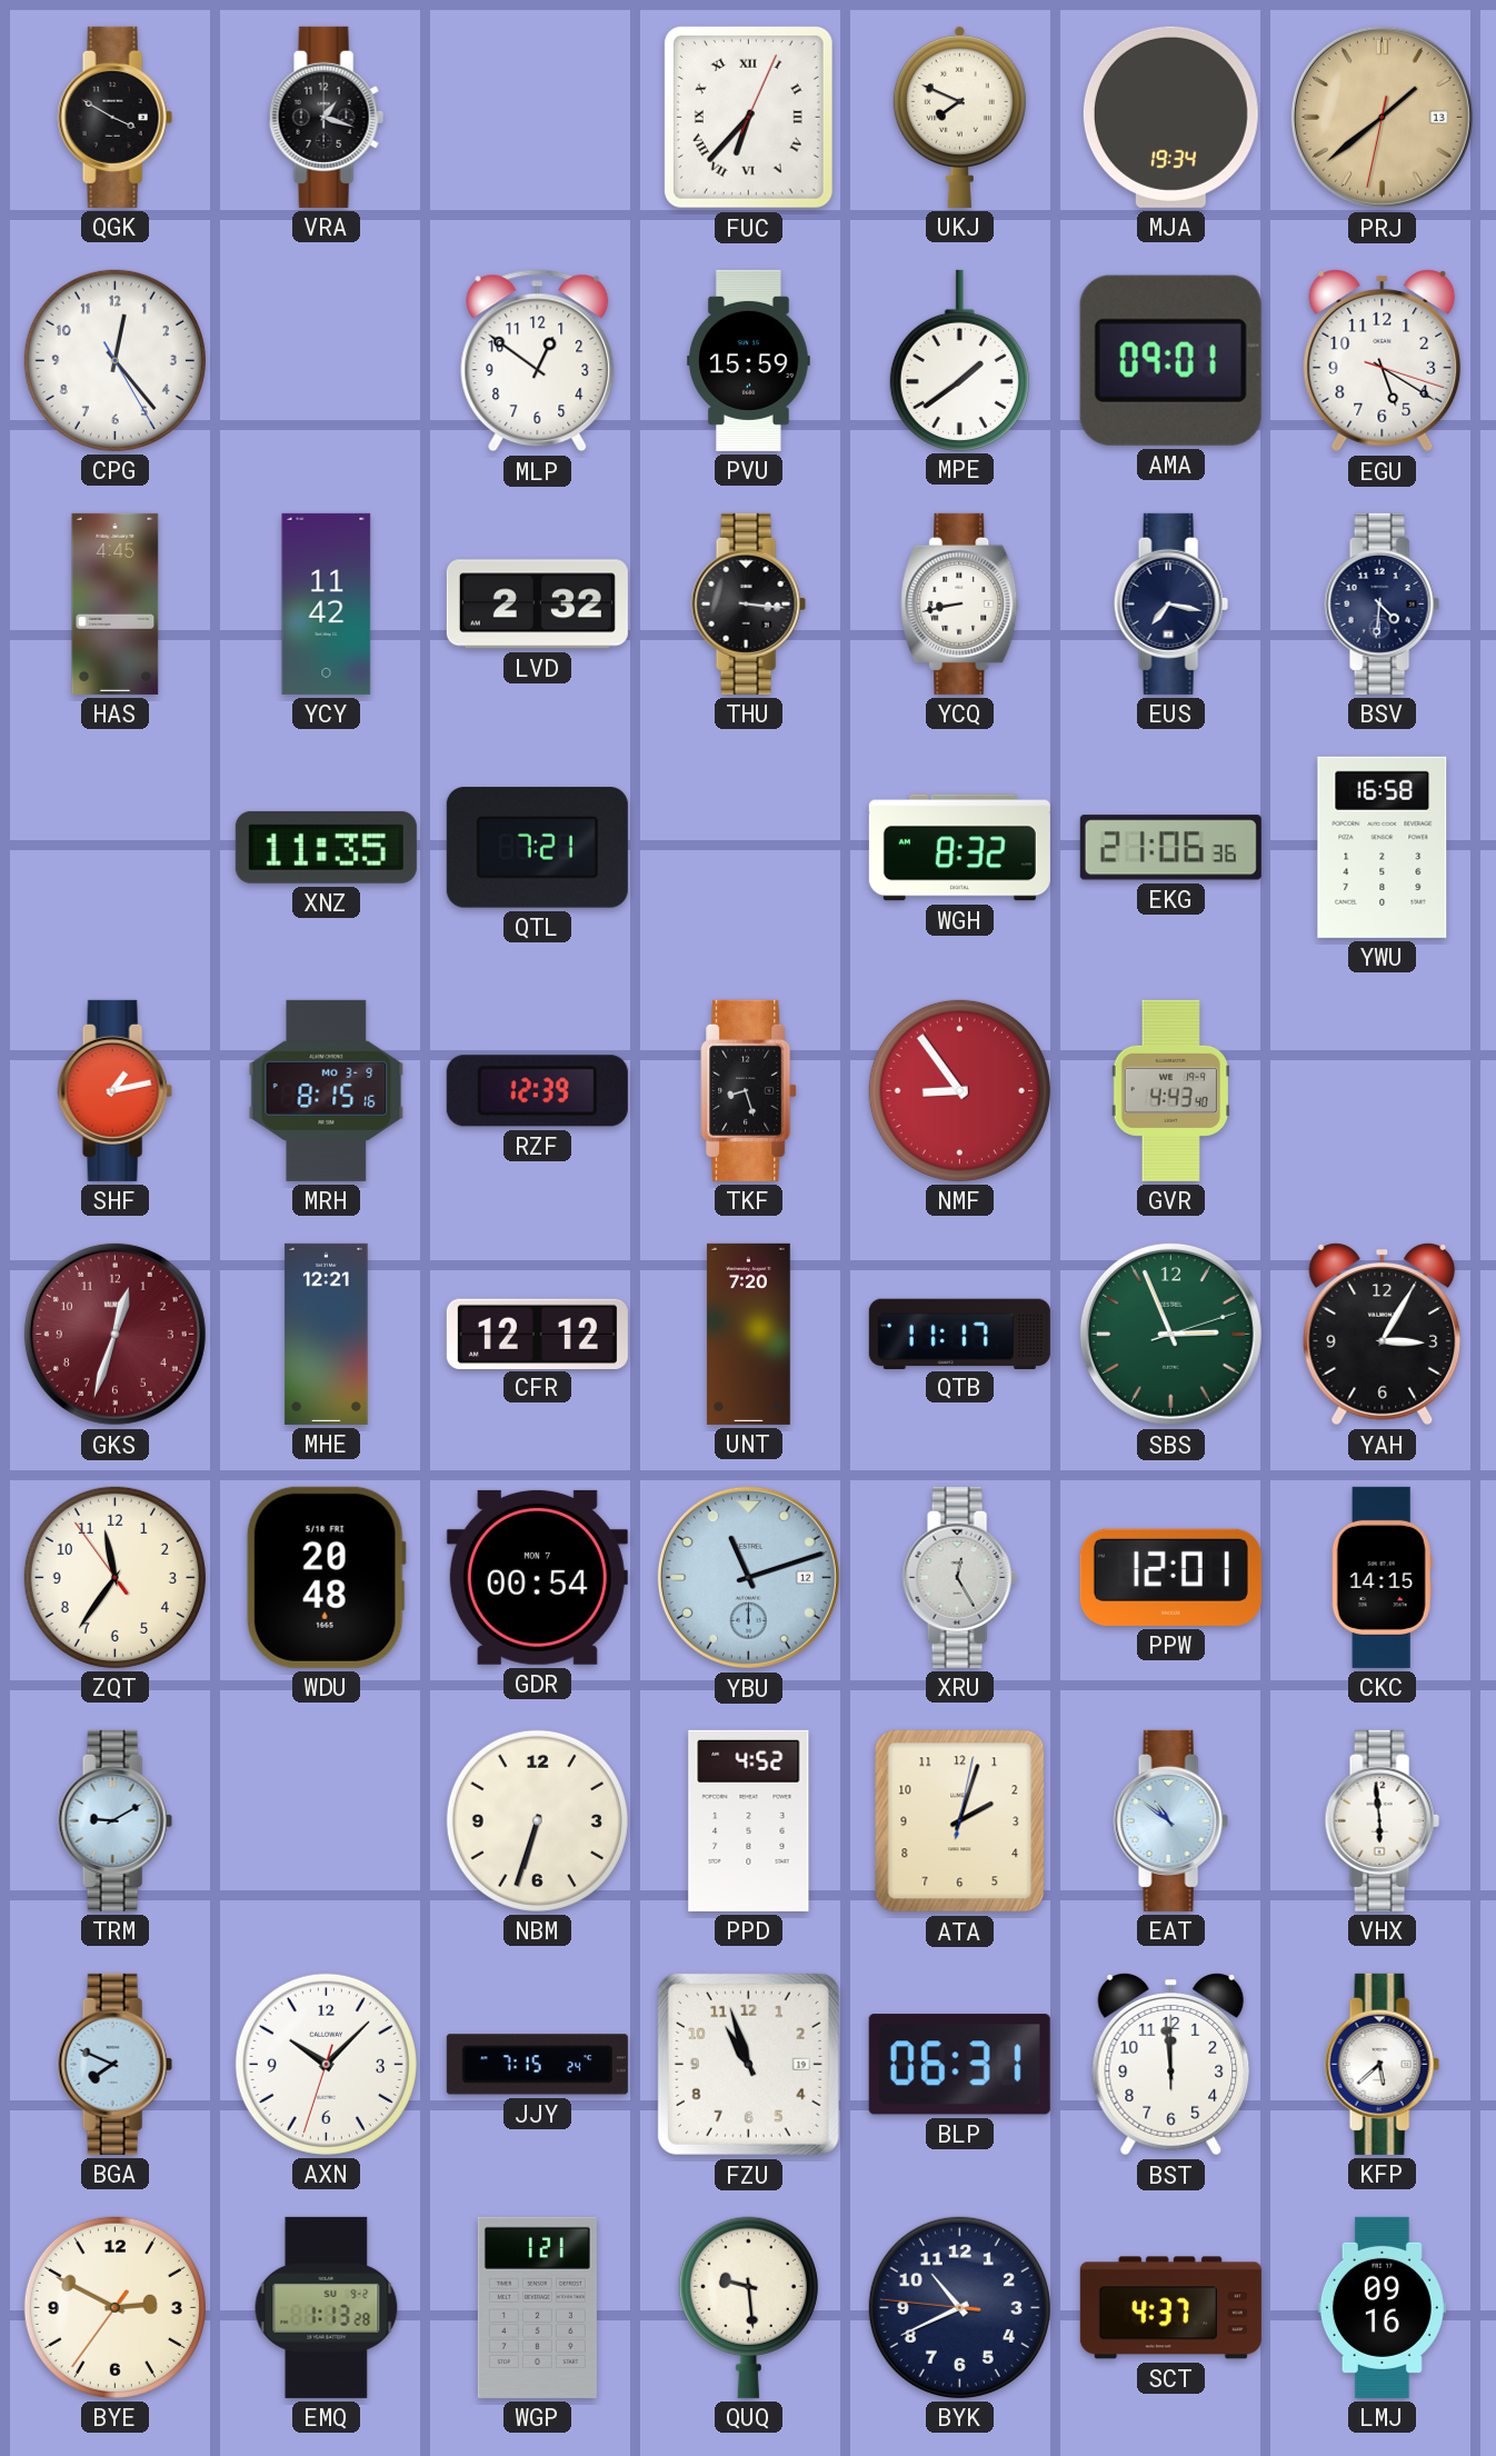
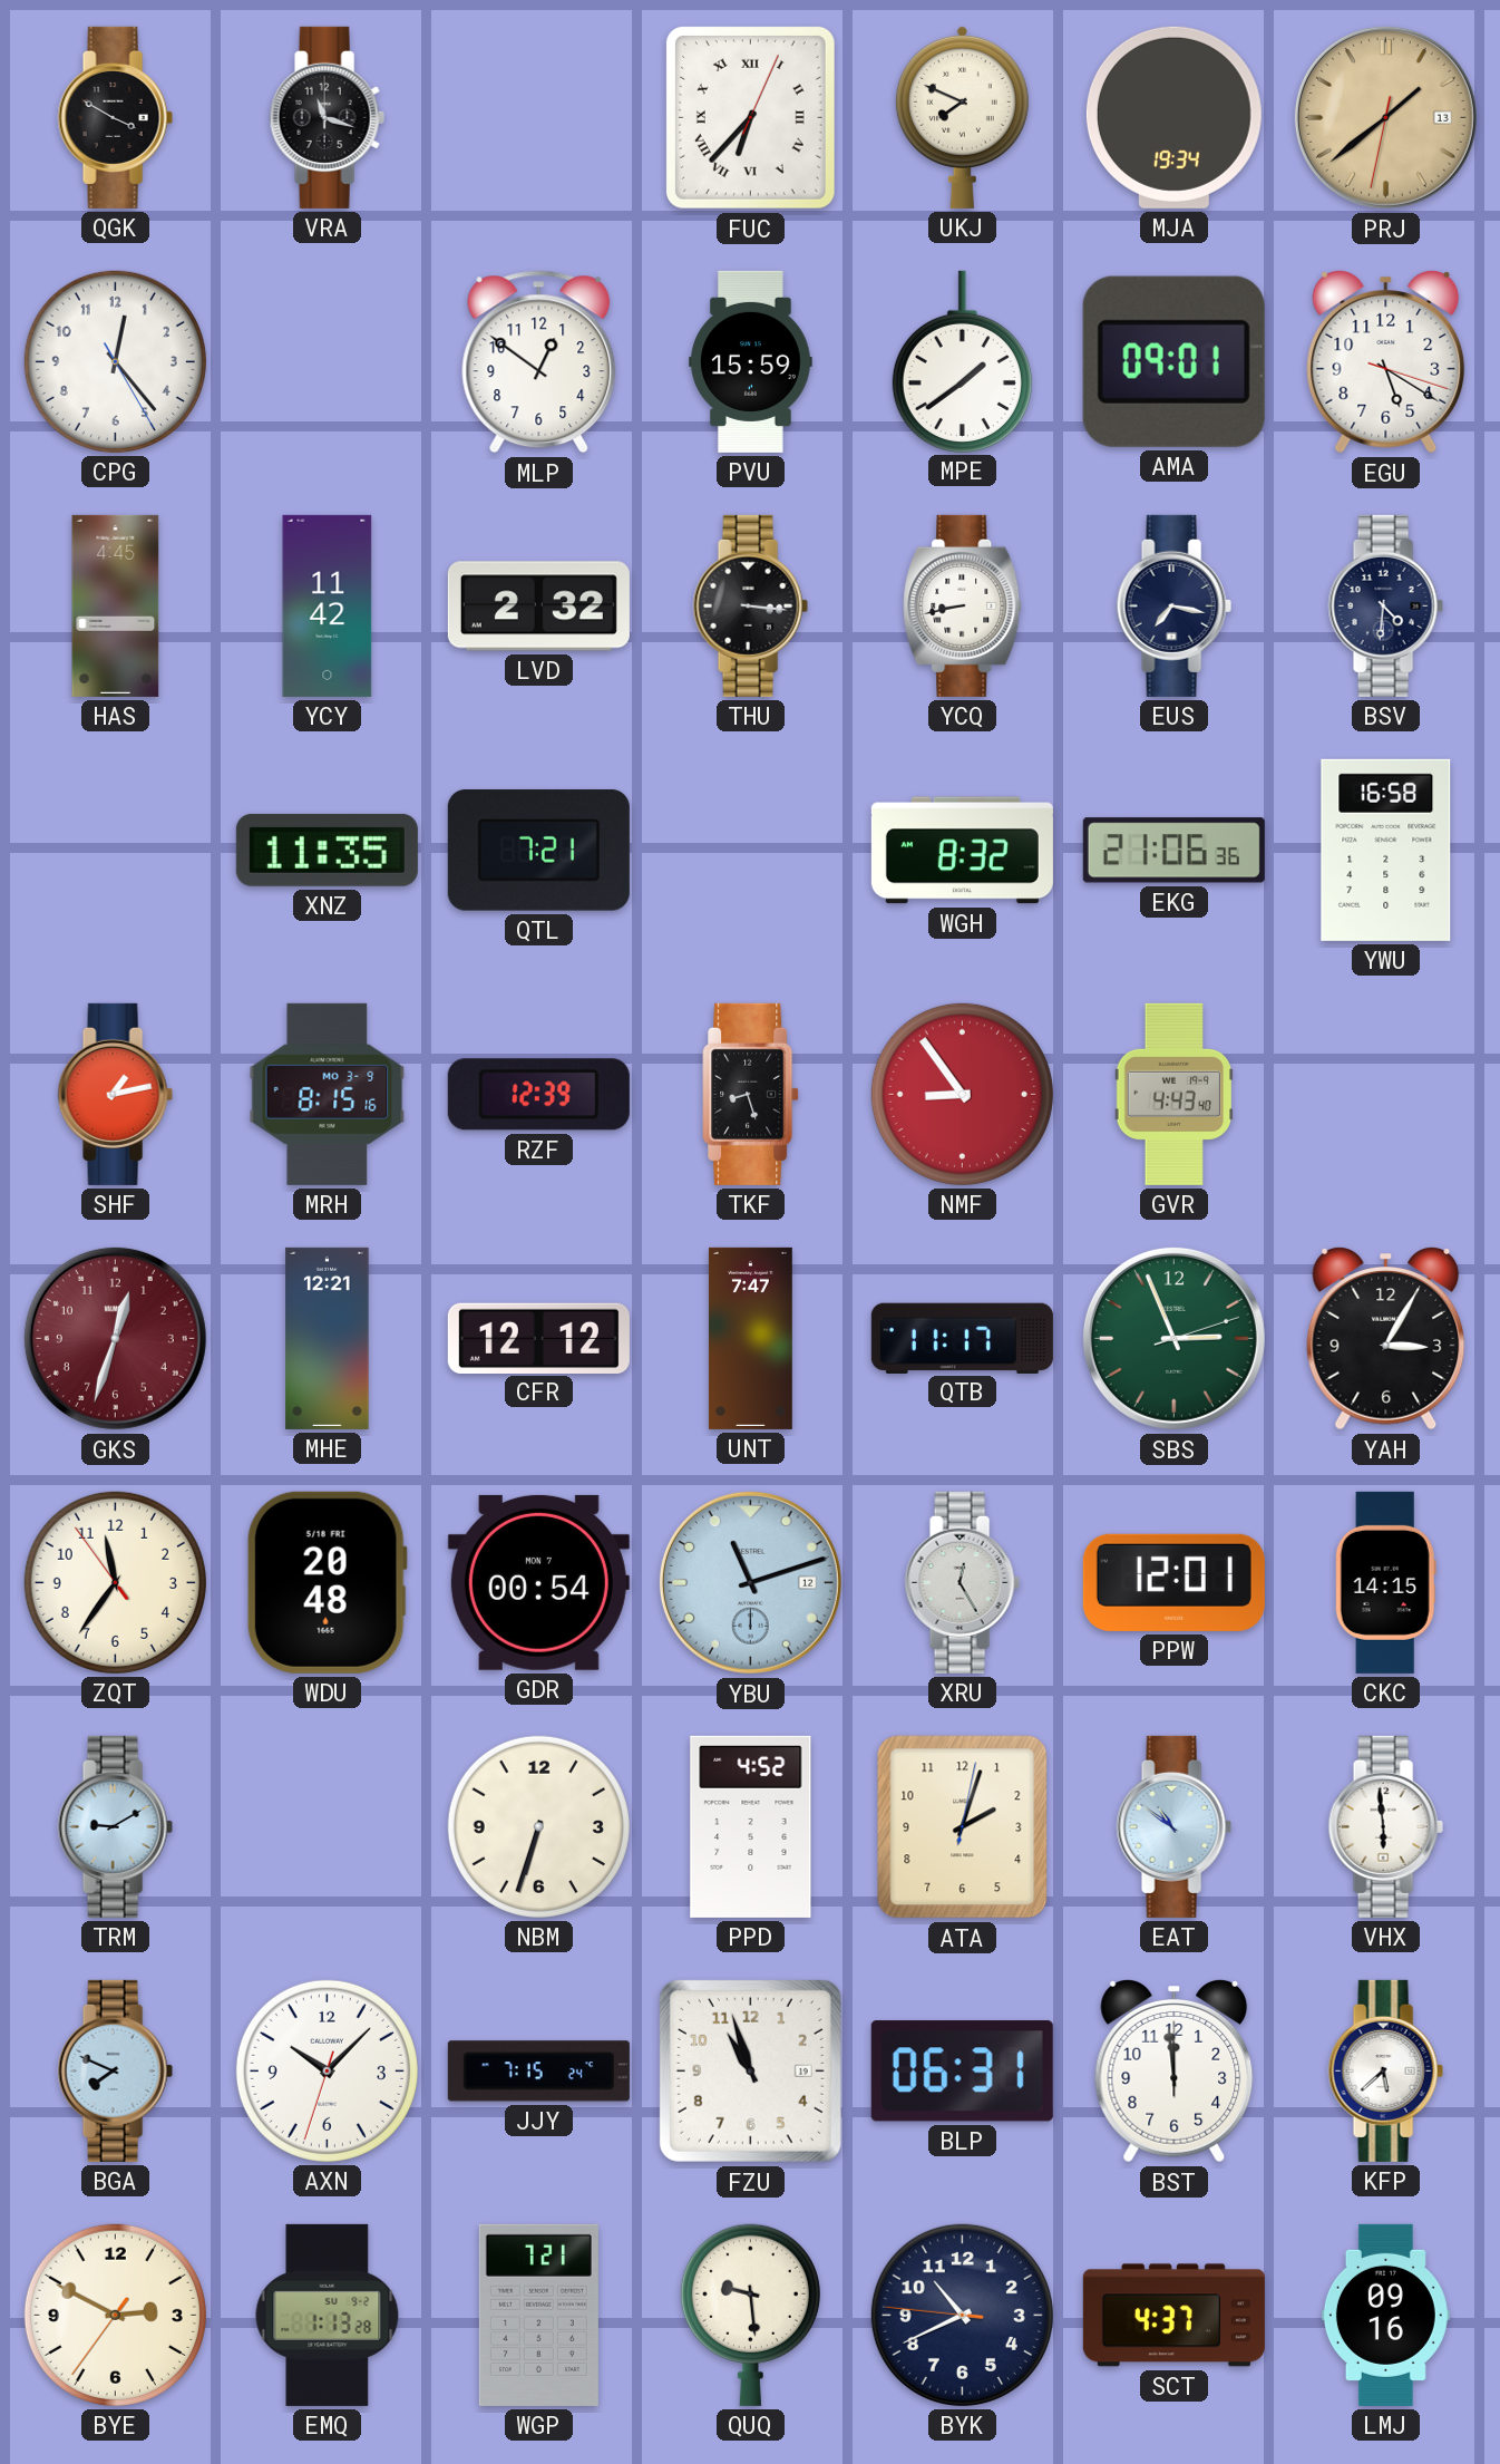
VRA: 1:18 -> 11:18
UNT: 7:20 -> 7:47
WGP: 1:21 -> 7:21
